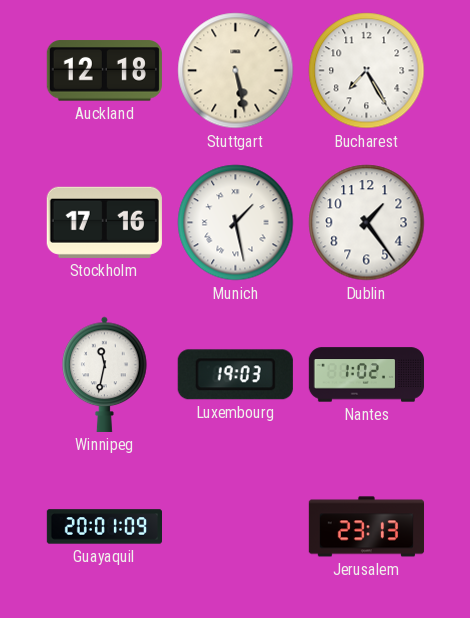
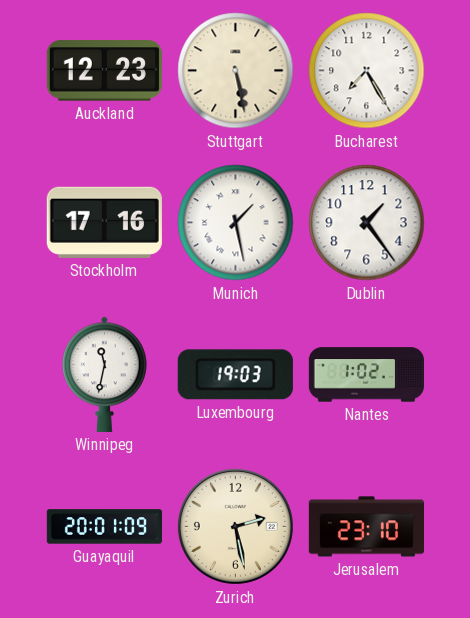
Auckland: 12:18 -> 12:23
Zurich: none -> 2:28
Jerusalem: 23:13 -> 23:10
